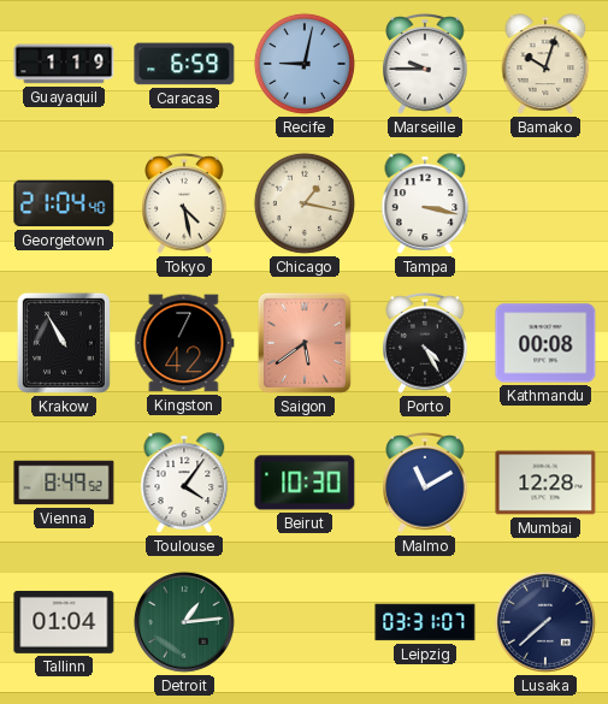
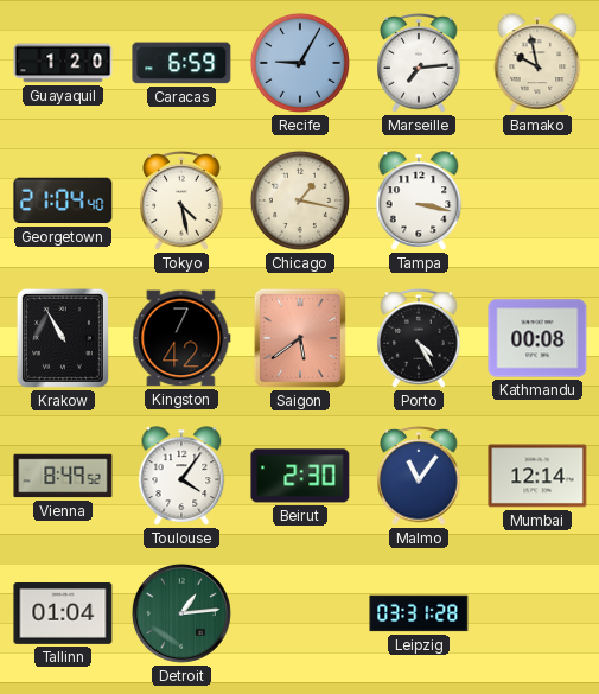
Guayaquil: 1:19 -> 1:20
Recife: 9:02 -> 9:05
Marseille: 9:45 -> 7:14
Bamako: 10:03 -> 9:58
Beirut: 10:30 -> 2:30
Malmo: 11:10 -> 11:06
Mumbai: 12:28 -> 12:14
Leipzig: 03:31:07 -> 03:31:28
Lusaka: 7:38 -> none
